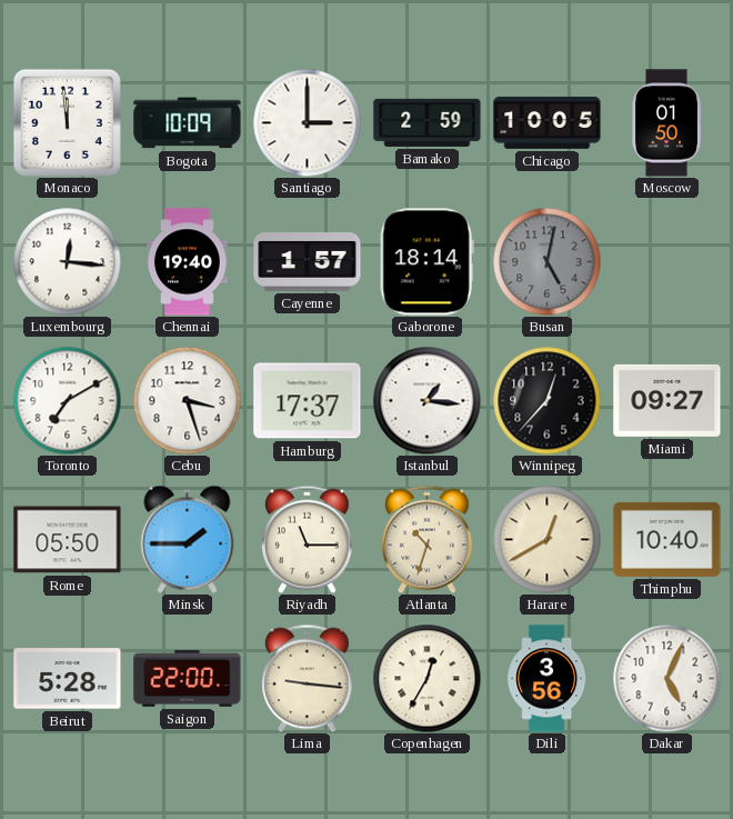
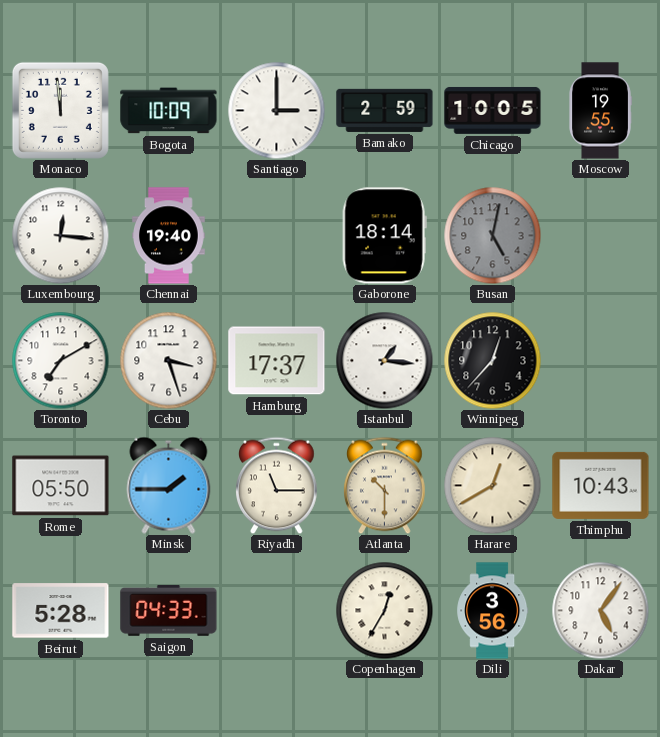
Moscow: 01:50 -> 19:55
Cayenne: 1:57 -> none
Miami: 09:27 -> none
Atlanta: 10:33 -> 10:30
Thimphu: 10:40 -> 10:43
Saigon: 22:00 -> 04:33
Lima: 9:16 -> none
Dakar: 5:04 -> 5:06
